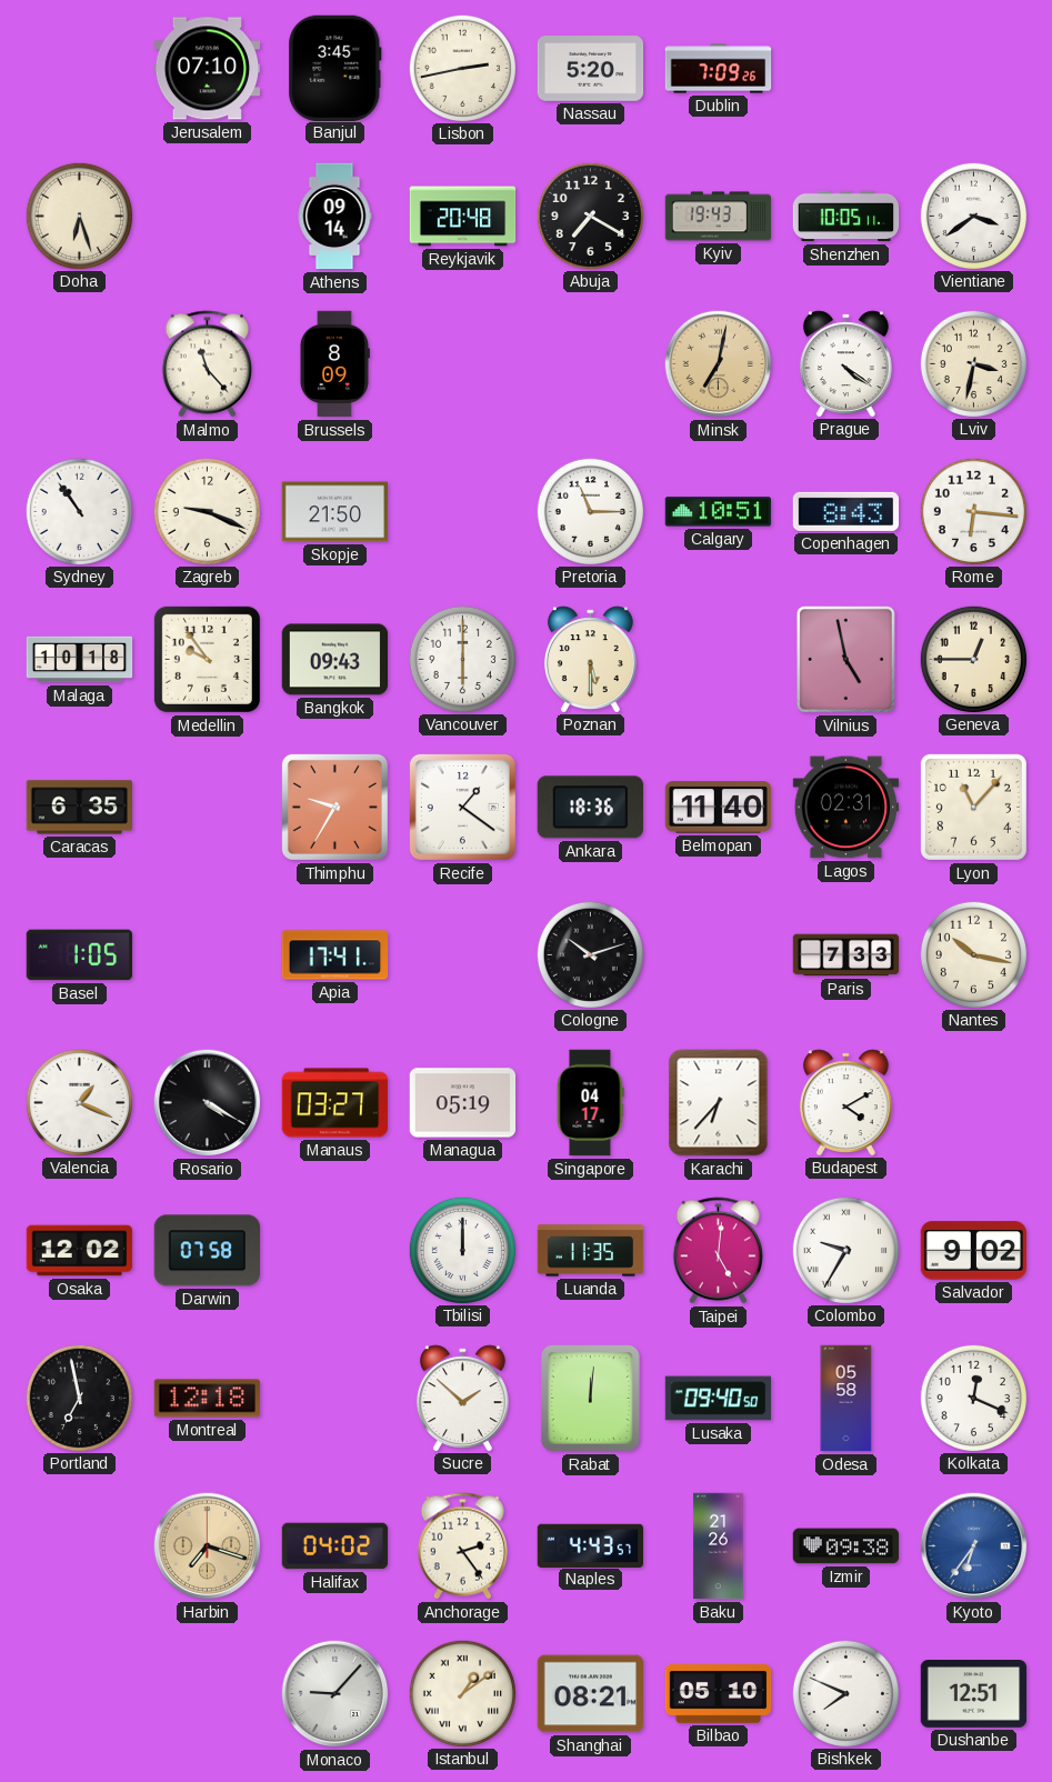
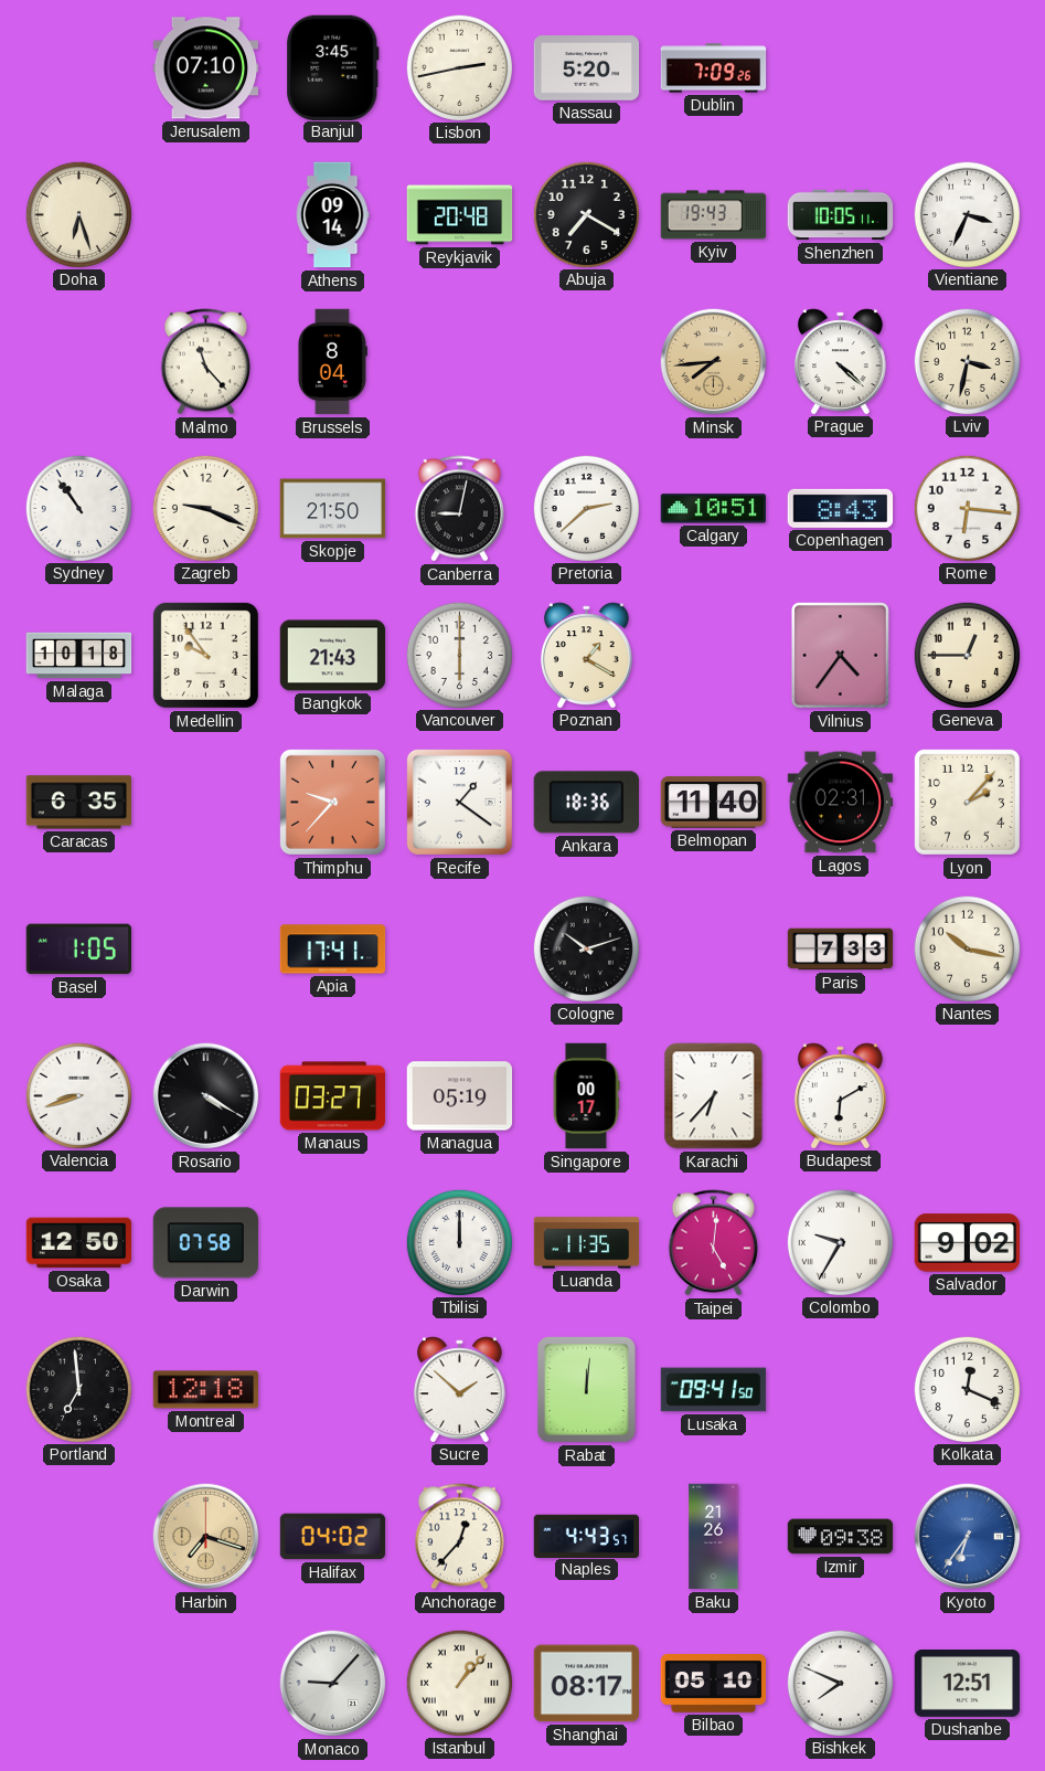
Vientiane: 3:39 -> 3:34
Brussels: 8:09 -> 8:04
Minsk: 7:02 -> 7:44
Prague: 4:21 -> 4:22
Canberra: none -> 9:02
Pretoria: 11:15 -> 2:38
Bangkok: 09:43 -> 21:43
Poznan: 5:30 -> 1:20
Vilnius: 4:58 -> 4:36
Thimphu: 9:35 -> 9:37
Lyon: 11:07 -> 2:07
Valencia: 1:19 -> 8:42
Singapore: 04:17 -> 00:17
Budapest: 4:10 -> 6:10
Osaka: 12:02 -> 12:50
Portland: 6:58 -> 6:59
Lusaka: 09:40 -> 09:41
Odesa: 05:58 -> none
Anchorage: 2:24 -> 12:37
Istanbul: 1:09 -> 1:07
Shanghai: 08:21 -> 08:17
